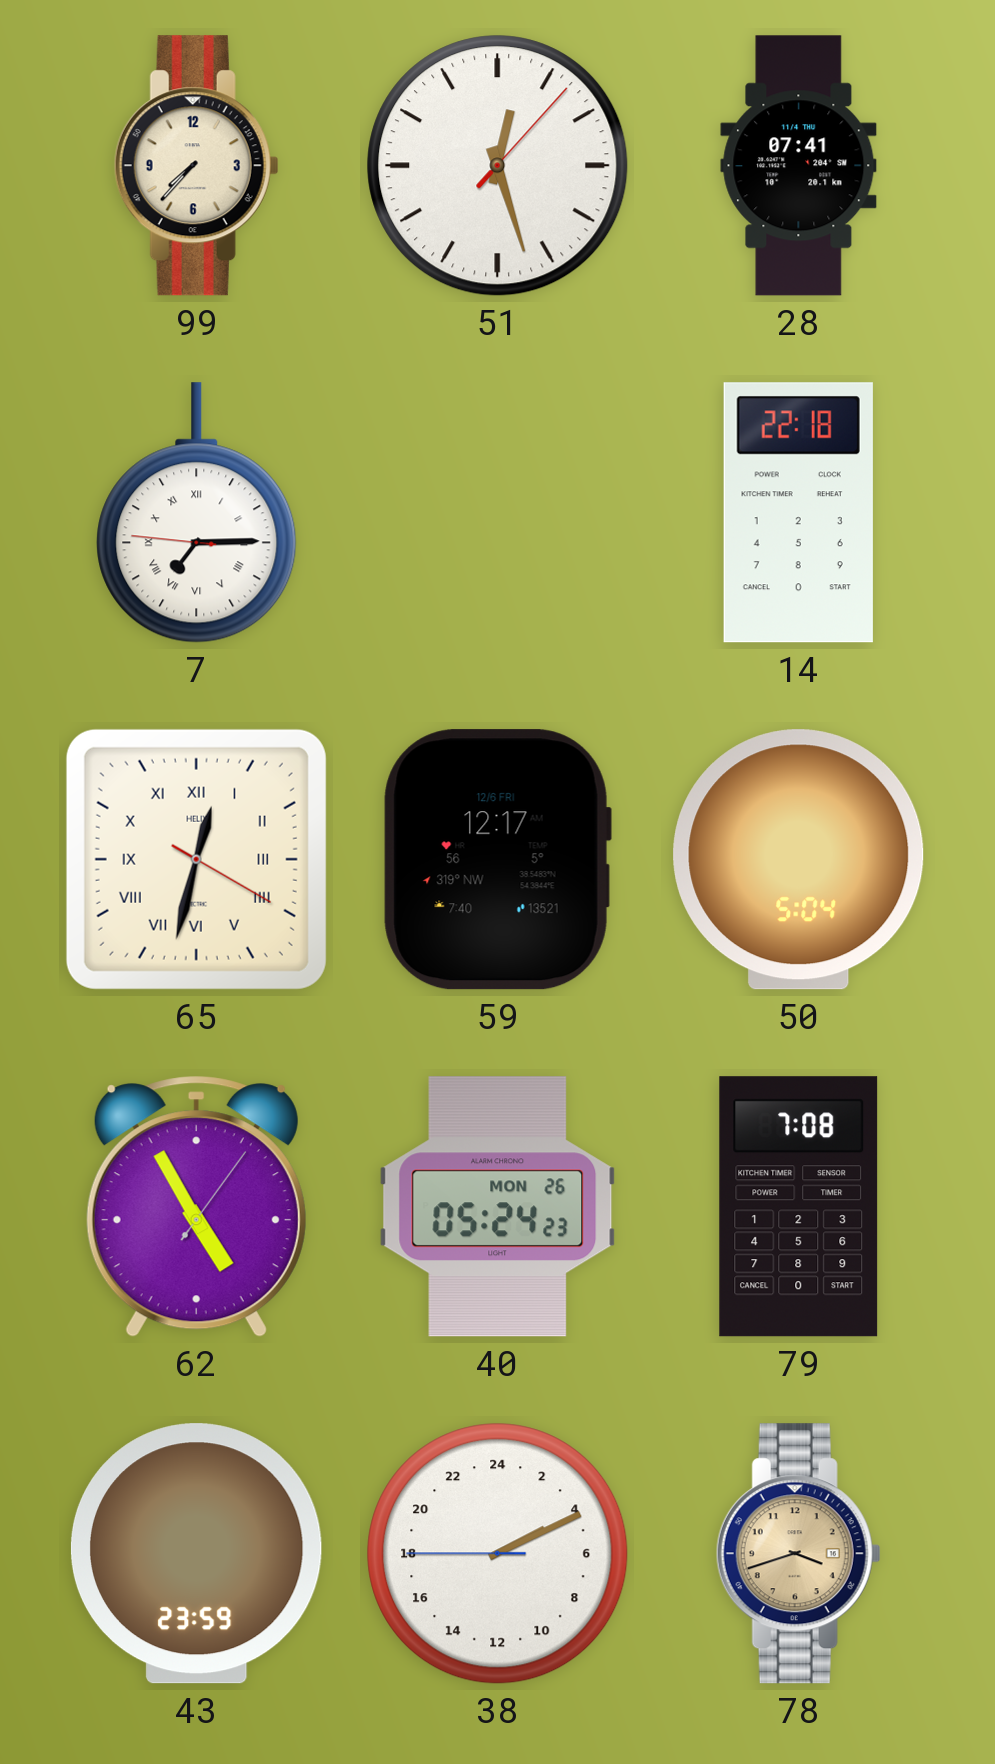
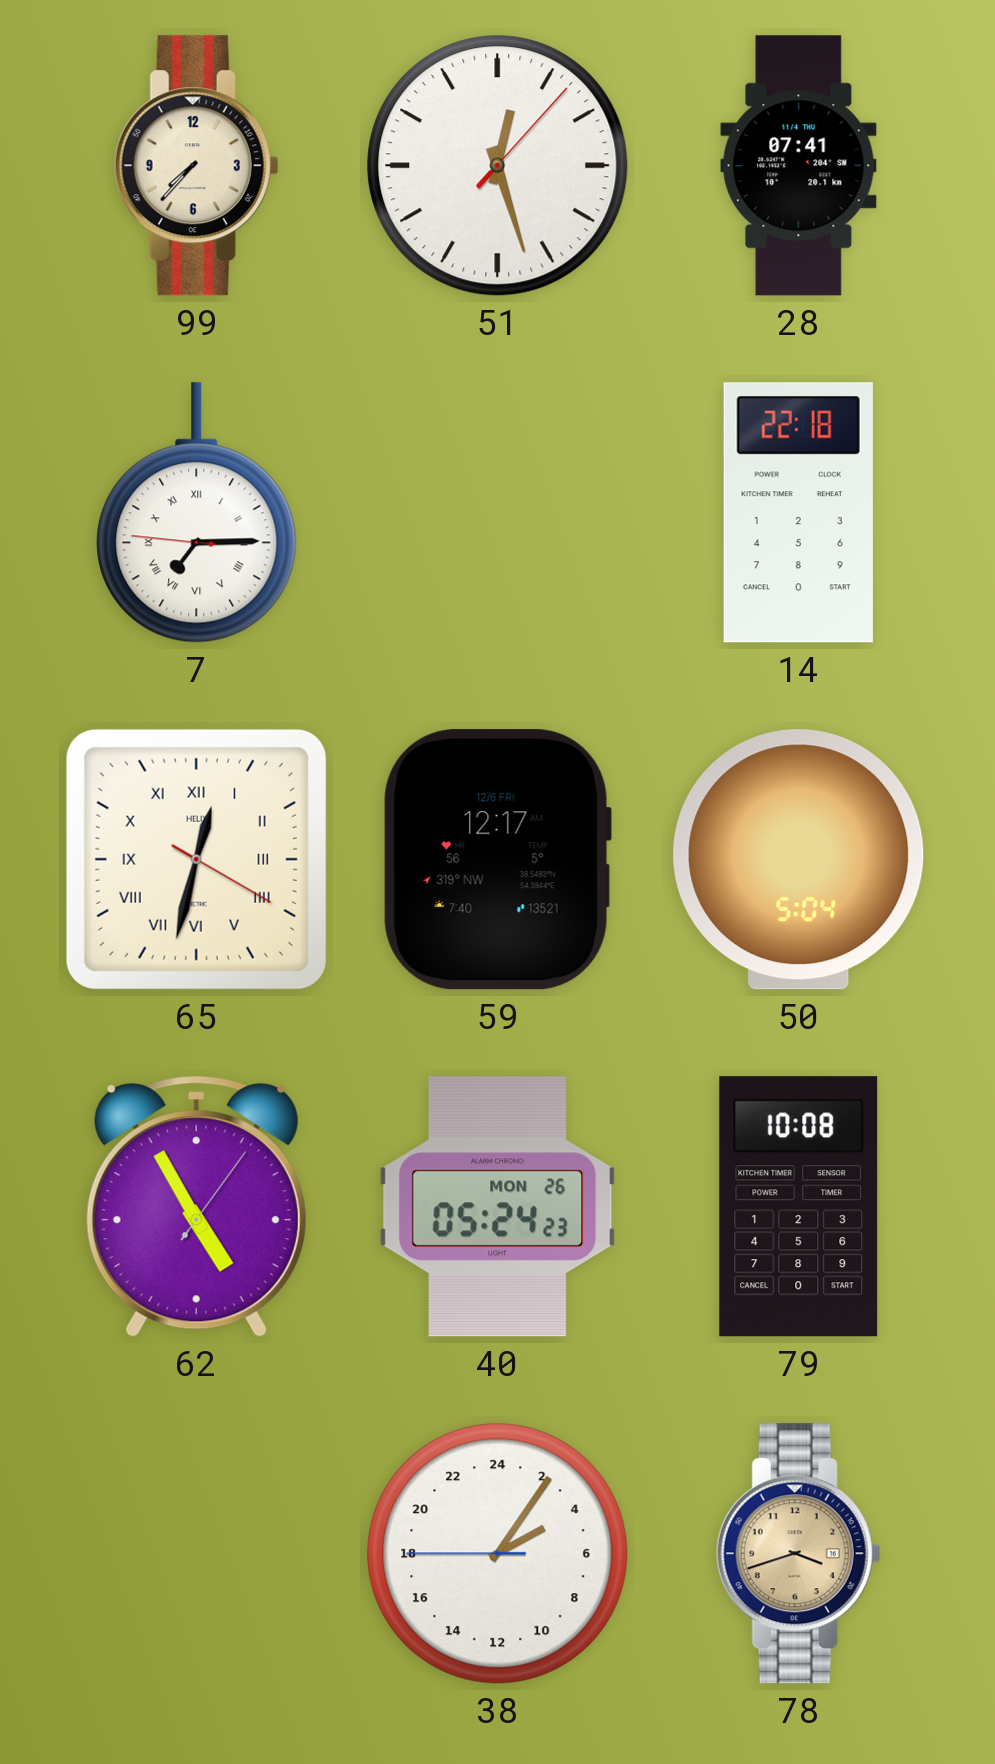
79: 7:08 -> 10:08
43: 23:59 -> none
38: 4:10 -> 4:05
